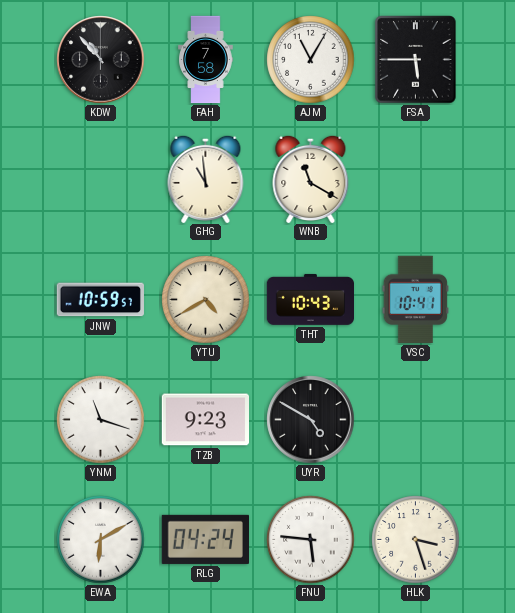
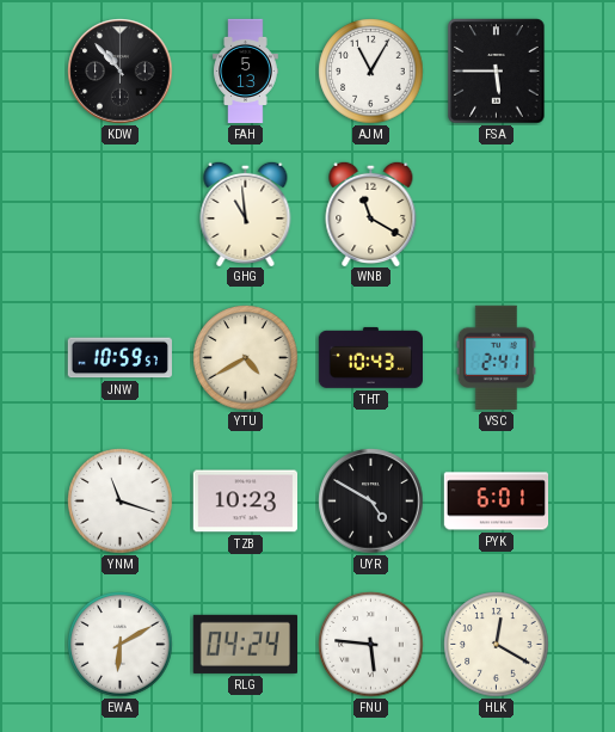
FAH: 7:58 -> 5:13
VSC: 10:41 -> 2:41
TZB: 9:23 -> 10:23
PYK: none -> 6:01
HLK: 3:27 -> 12:20
